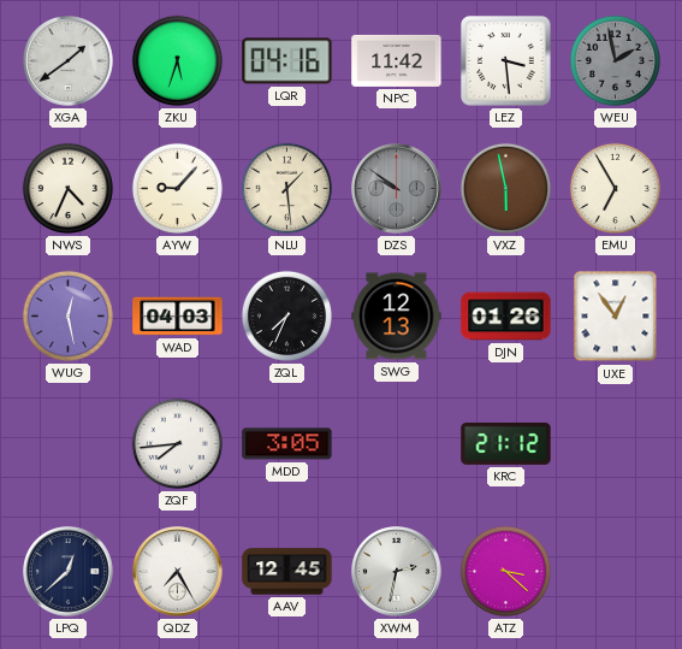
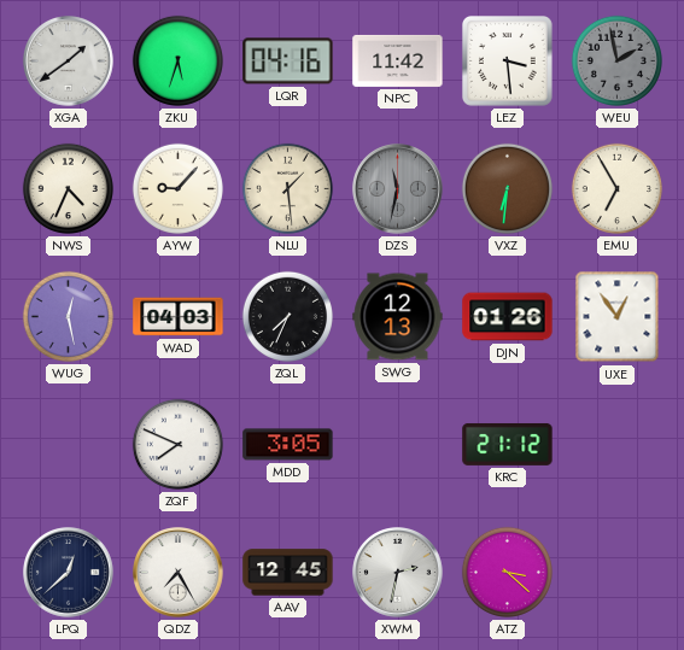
DZS: 9:51 -> 11:32
VXZ: 5:58 -> 6:31
ZQF: 7:44 -> 7:49
